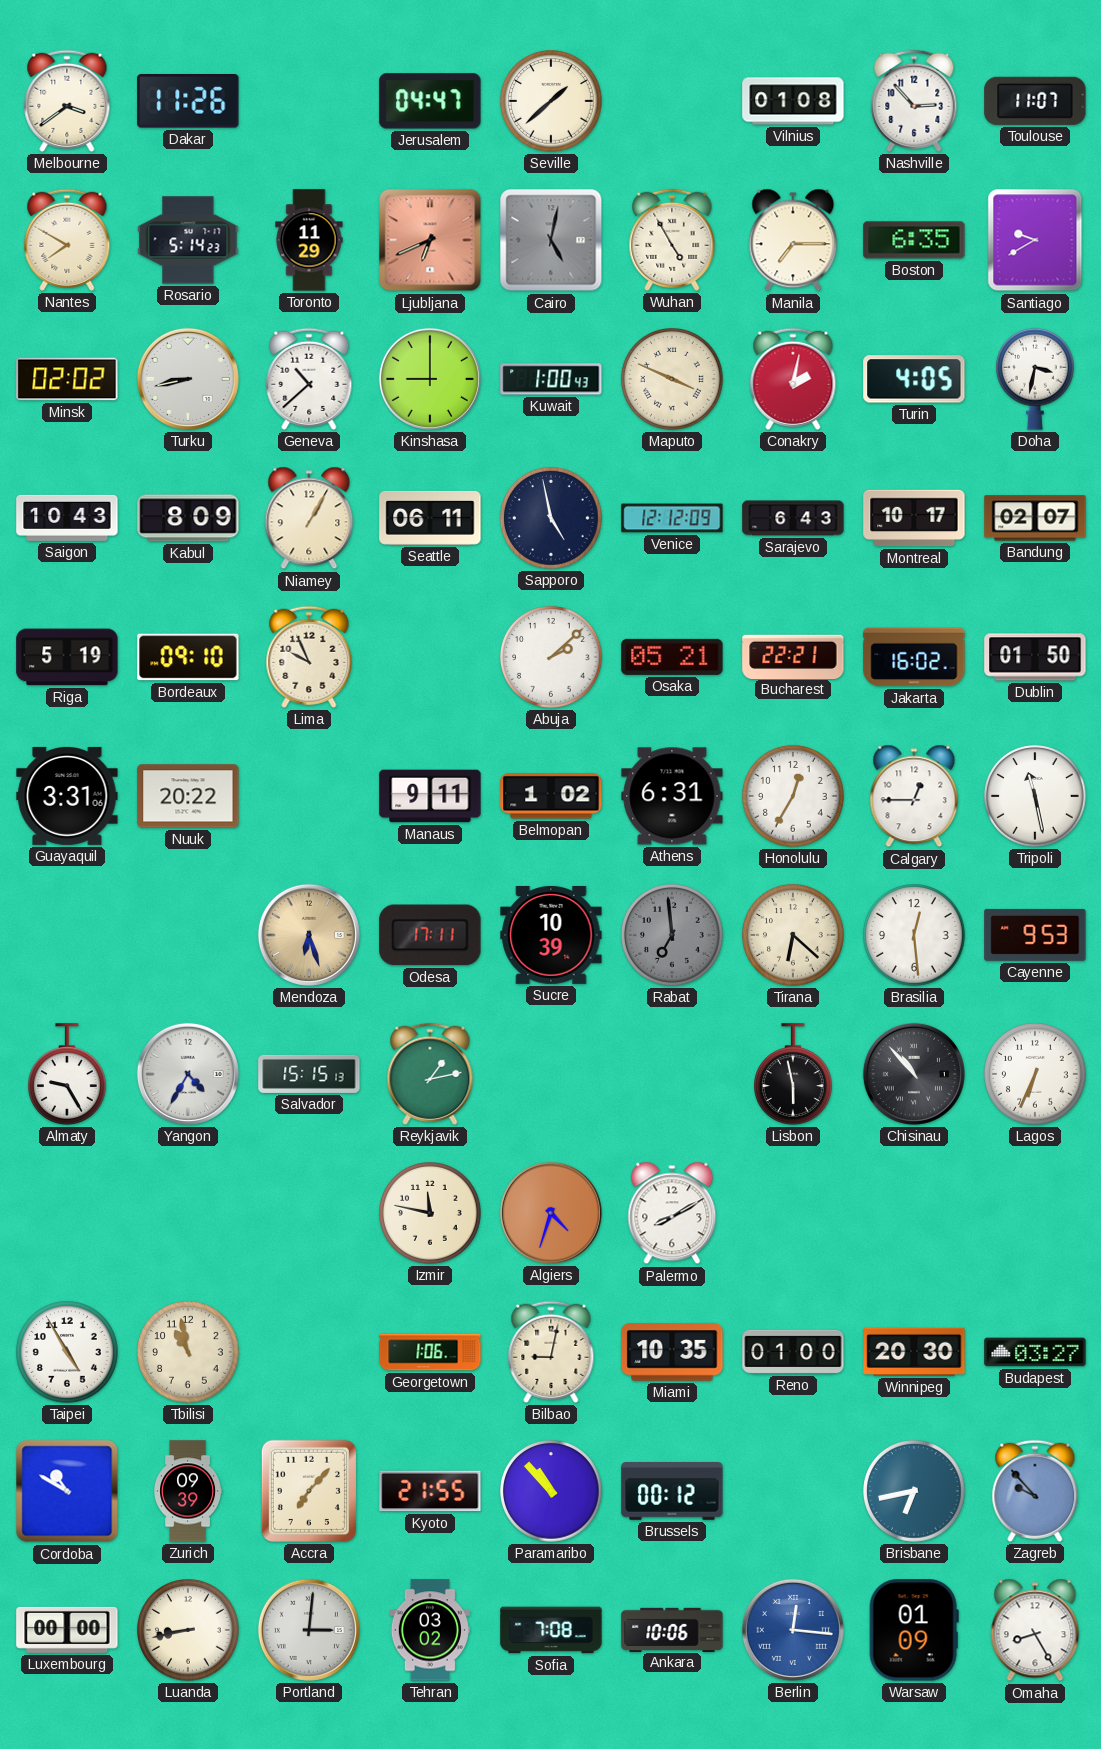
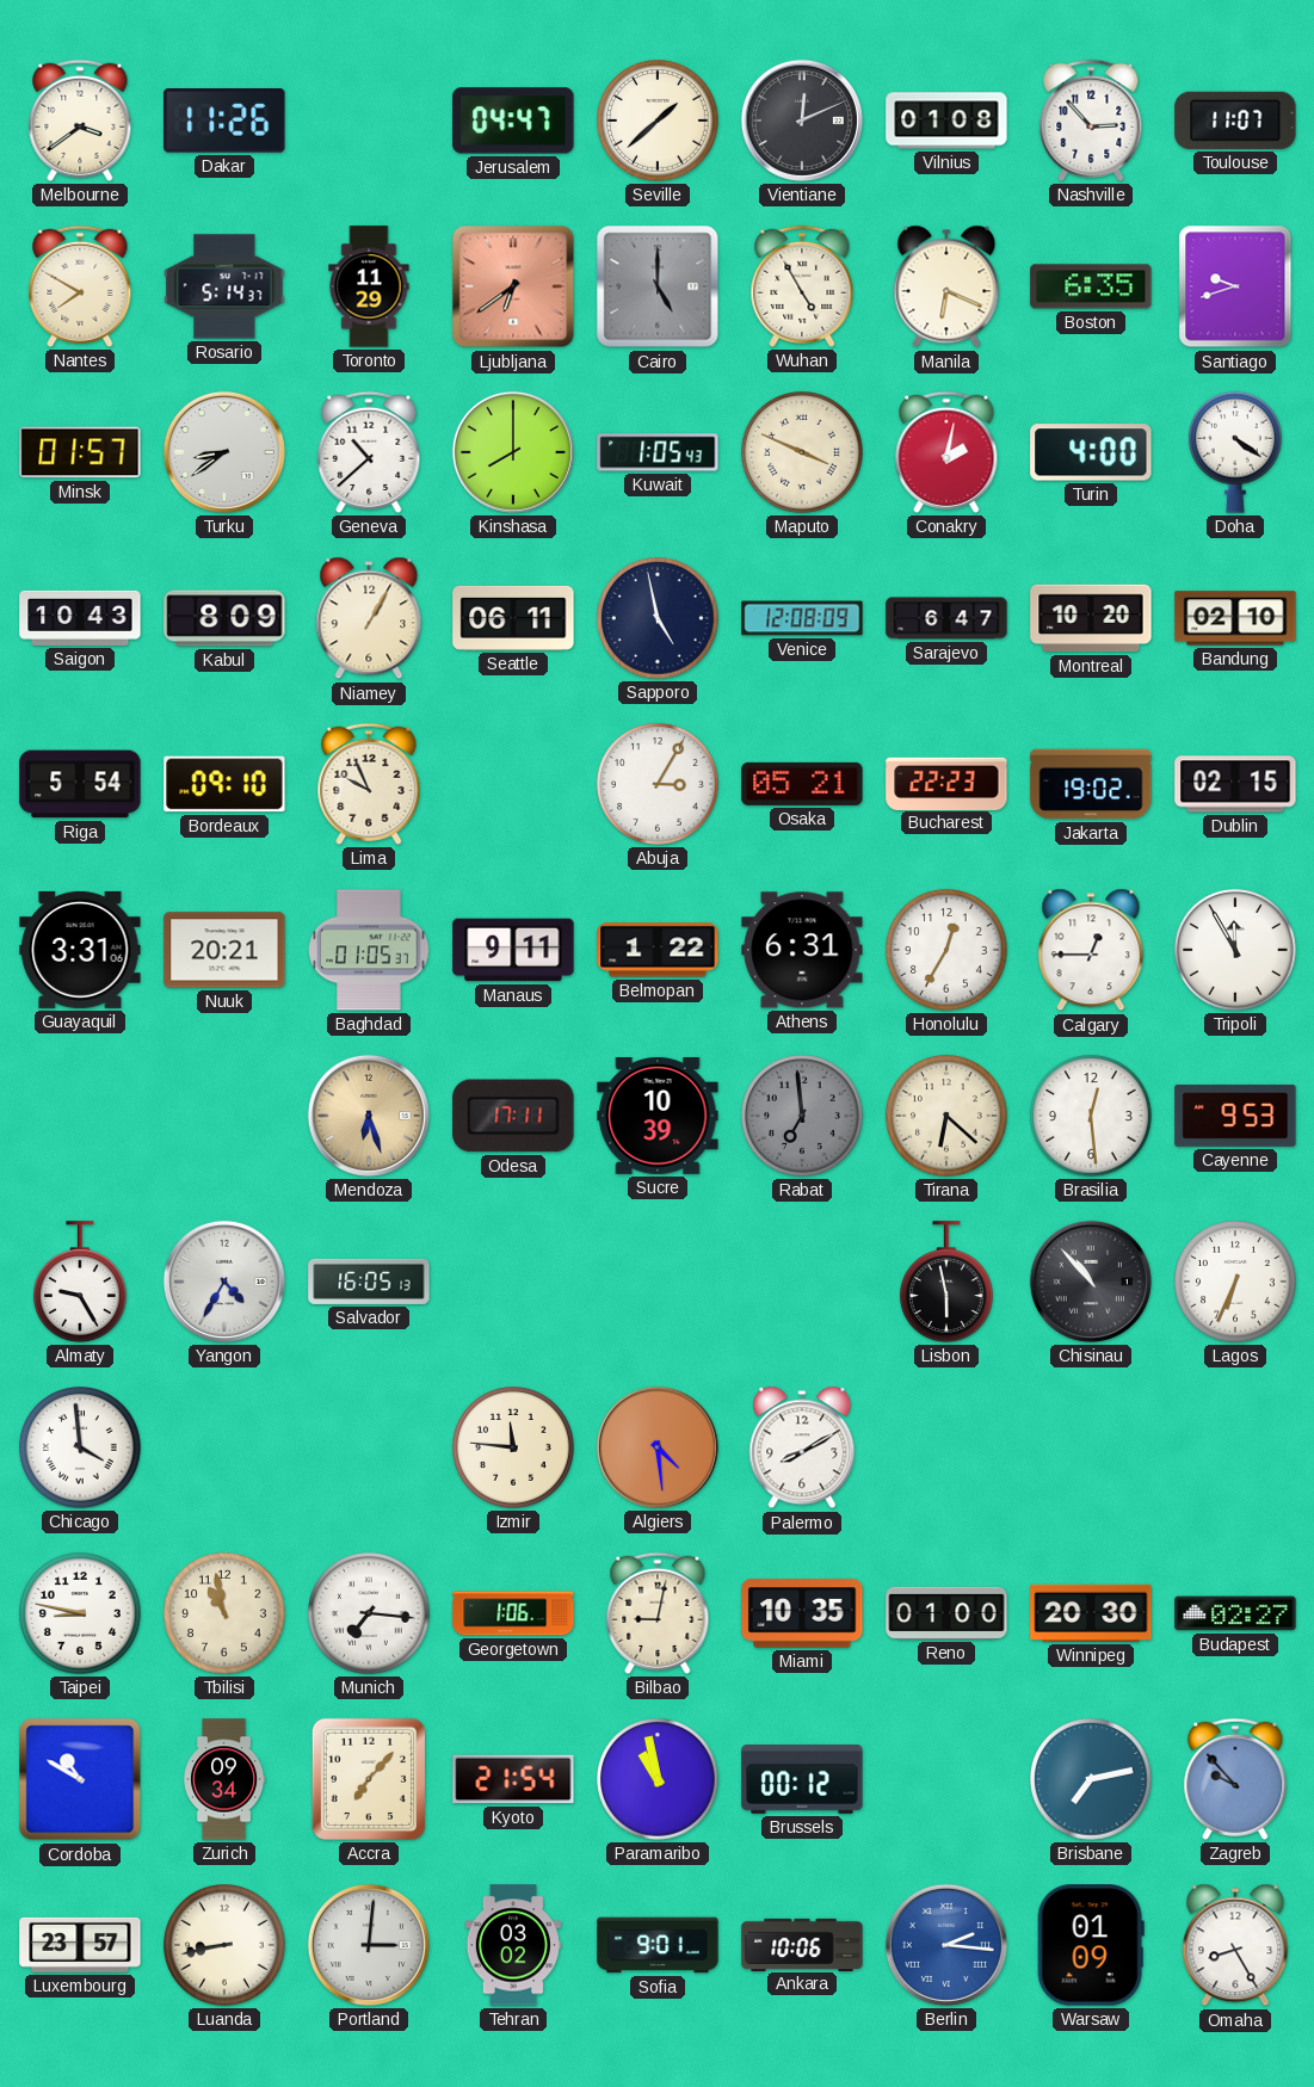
Vientiane: none -> 12:11
Rosario: 5:14:23 -> 5:14:37
Ljubljana: 6:41 -> 6:39
Cairo: 5:02 -> 5:00
Manila: 7:15 -> 6:19
Santiago: 9:40 -> 9:42
Minsk: 02:02 -> 01:57
Turku: 8:43 -> 8:39
Kinshasa: 9:00 -> 8:00
Kuwait: 1:00 -> 1:05
Turin: 4:05 -> 4:00
Doha: 3:32 -> 4:21
Venice: 12:12 -> 12:08
Sarajevo: 6:43 -> 6:47
Montreal: 10:17 -> 10:20
Bandung: 02:07 -> 02:10
Riga: 5:19 -> 5:54
Abuja: 2:08 -> 3:05
Bucharest: 22:21 -> 22:23
Jakarta: 16:02 -> 19:02
Dublin: 01:50 -> 02:15
Nuuk: 20:22 -> 20:21
Baghdad: none -> 01:05
Belmopan: 1:02 -> 1:22
Tripoli: 11:28 -> 11:55
Salvador: 15:15 -> 16:05
Reykjavik: 1:13 -> none
Chicago: none -> 3:59
Izmir: 11:47 -> 11:46
Algiers: 4:33 -> 4:29
Taipei: 4:55 -> 8:47
Munich: none -> 7:16
Budapest: 03:27 -> 02:27
Zurich: 09:39 -> 09:34
Kyoto: 21:55 -> 21:54
Paramaribo: 10:53 -> 10:58
Brisbane: 6:43 -> 7:13
Luxembourg: 00:00 -> 23:57
Sofia: 7:08 -> 9:01
Berlin: 12:16 -> 2:16
